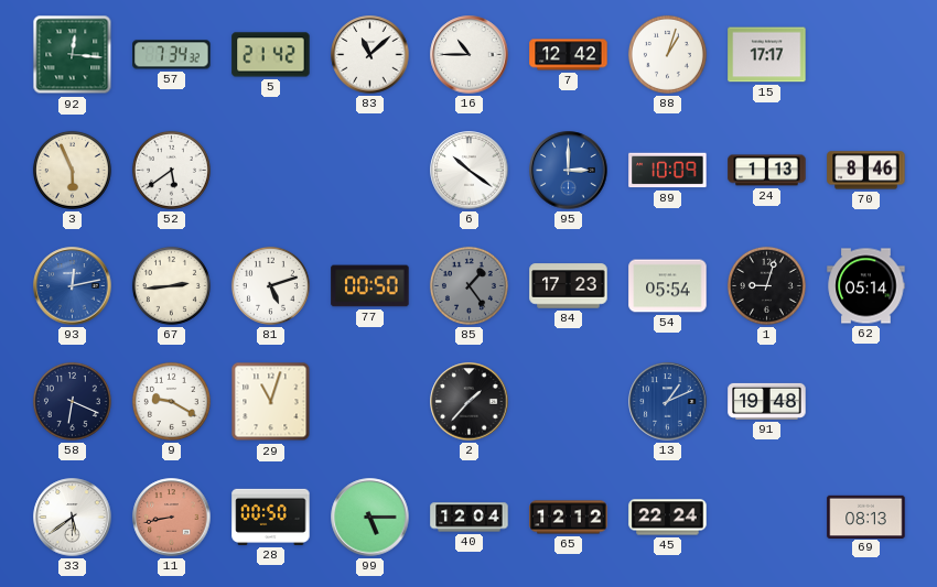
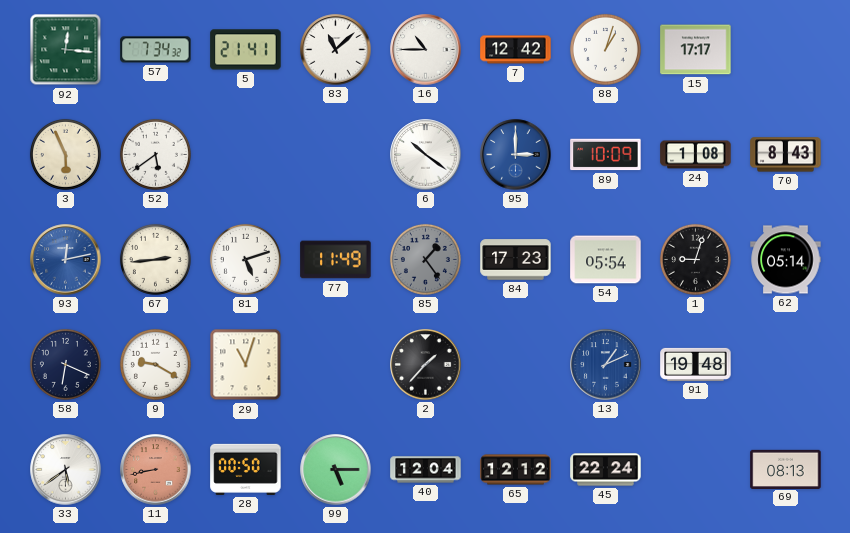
5: 21:42 -> 21:41
24: 1:13 -> 1:08
70: 8:46 -> 8:43
77: 00:50 -> 11:49
